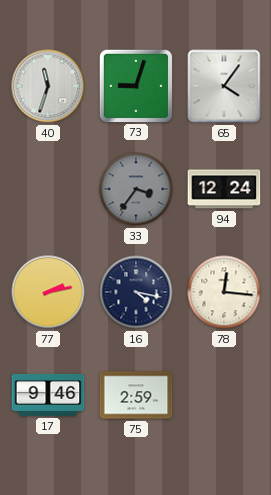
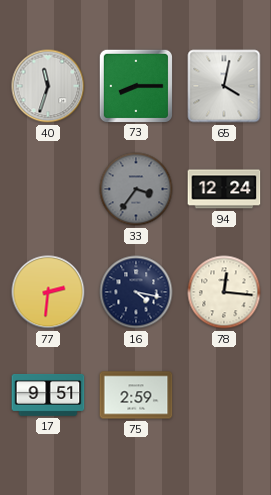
73: 9:03 -> 8:15
65: 4:06 -> 4:02
77: 2:13 -> 2:31
17: 9:46 -> 9:51
